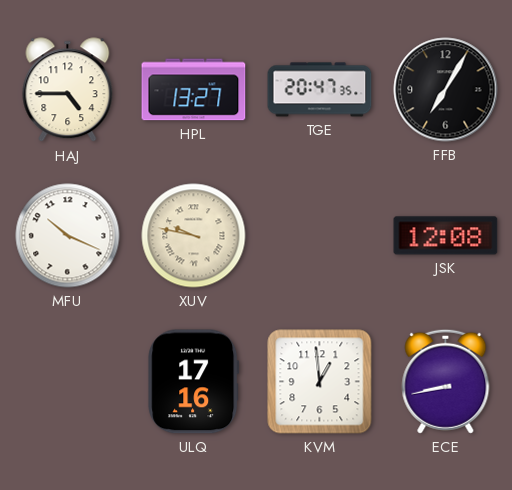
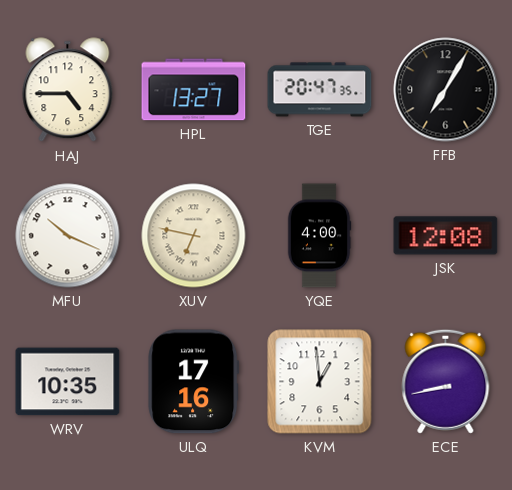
XUV: 9:47 -> 6:47
YQE: none -> 4:00
WRV: none -> 10:35
